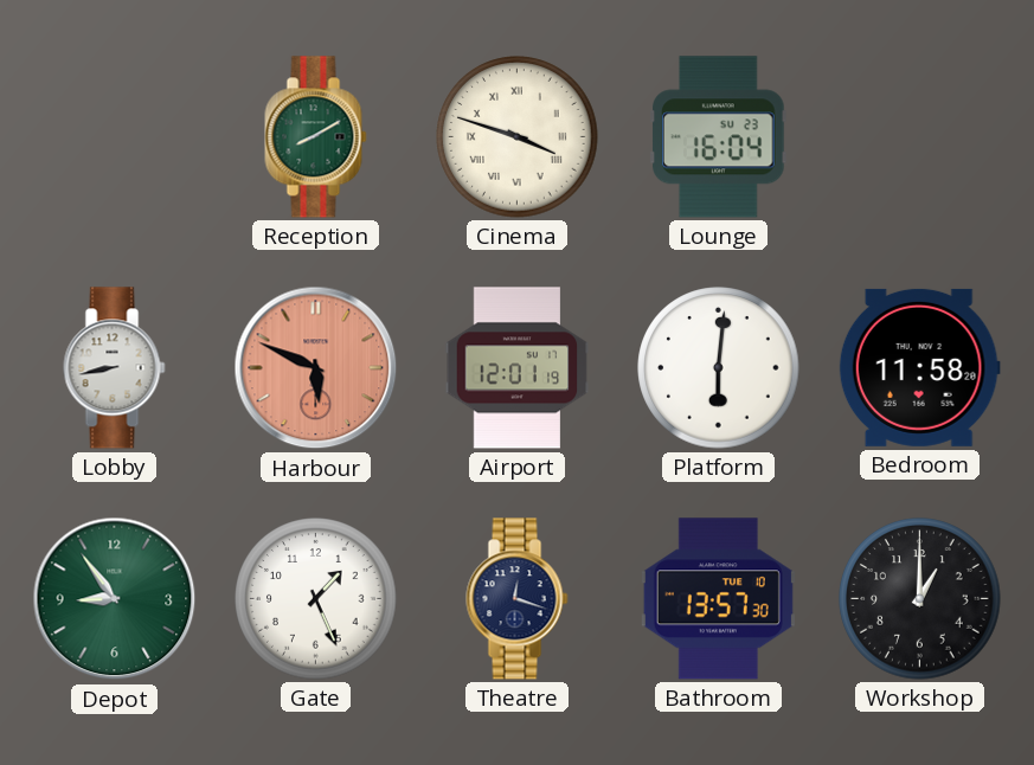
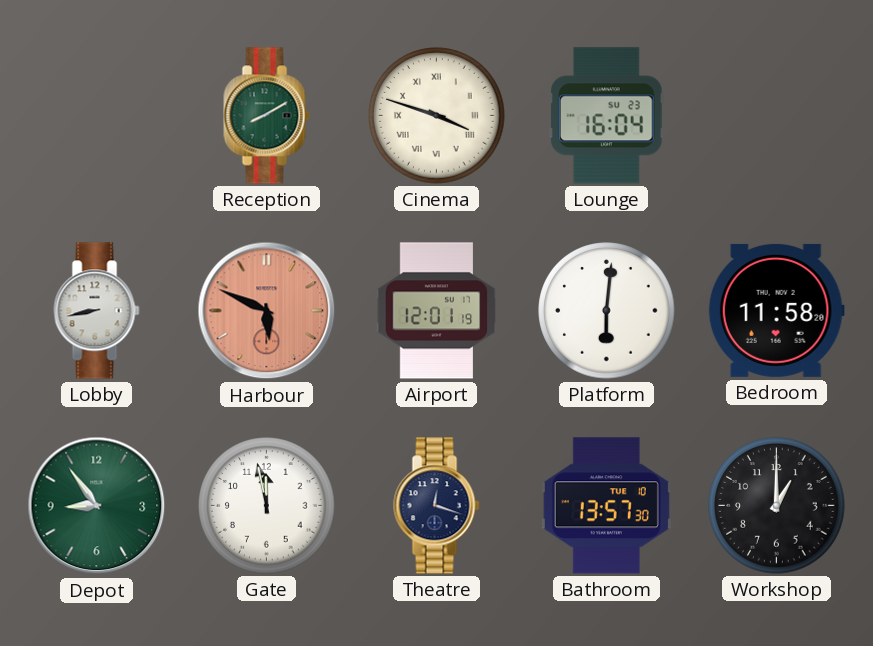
Gate: 1:26 -> 11:58
